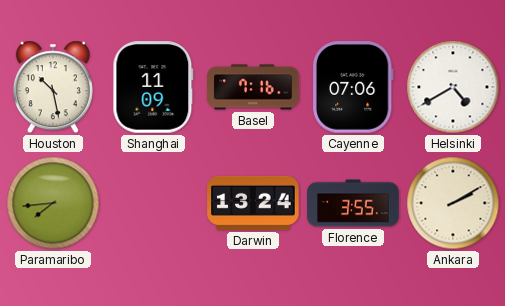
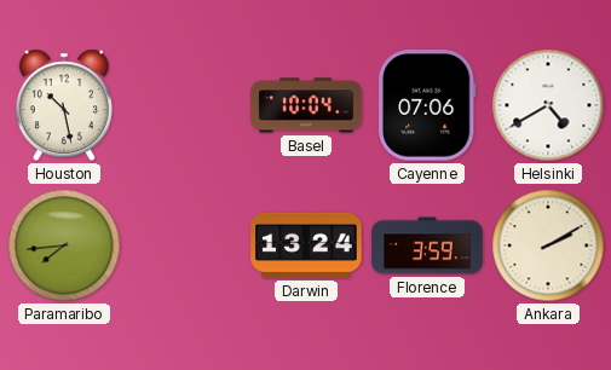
Shanghai: 11:09 -> none
Basel: 7:16 -> 10:04
Florence: 3:55 -> 3:59
